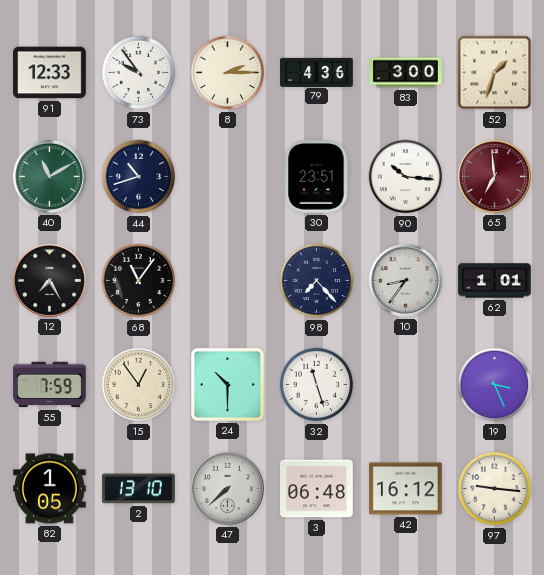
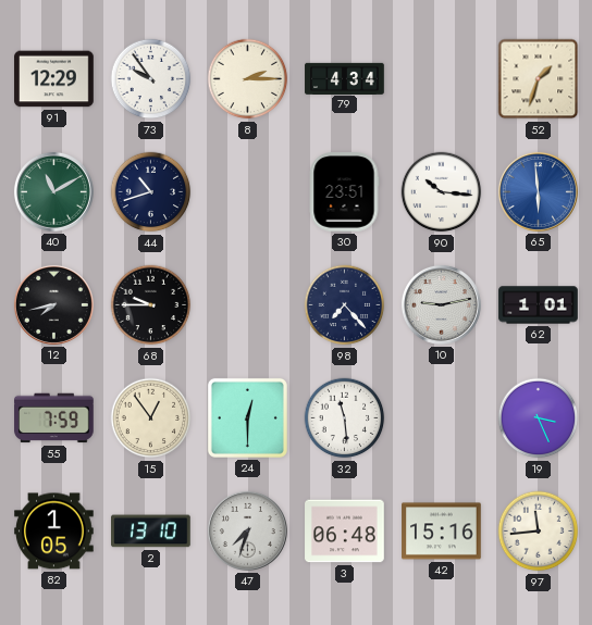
91: 12:33 -> 12:29
79: 4:36 -> 4:34
83: 3:00 -> none
65: 6:59 -> 5:59
65 dial: burgundy -> blue
12: 7:25 -> 7:43
68: 11:06 -> 9:45
10: 8:36 -> 9:13
24: 10:30 -> 12:30
32: 11:27 -> 11:29
47: 7:38 -> 7:33
42: 16:12 -> 15:16
97: 9:16 -> 11:44
